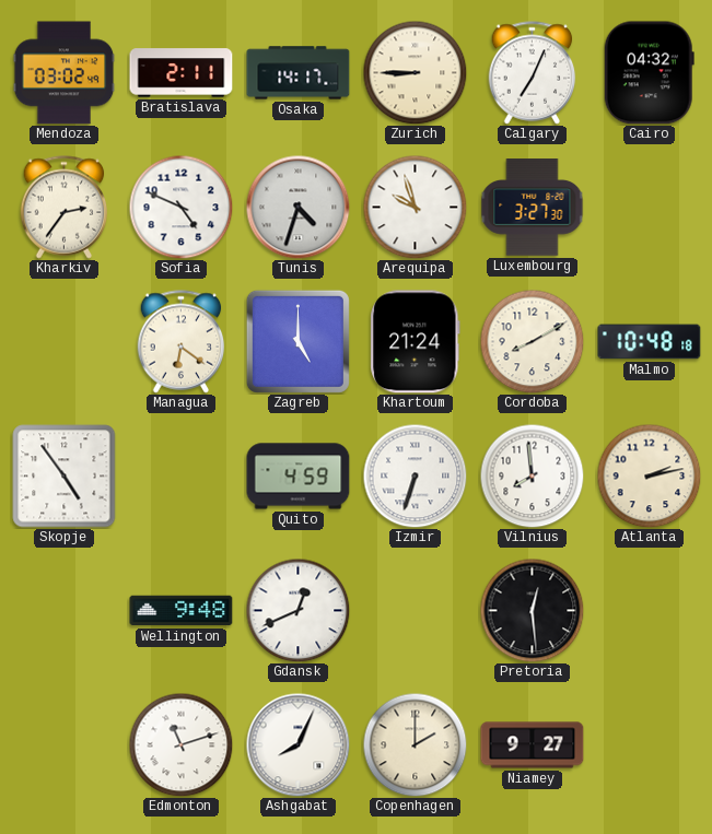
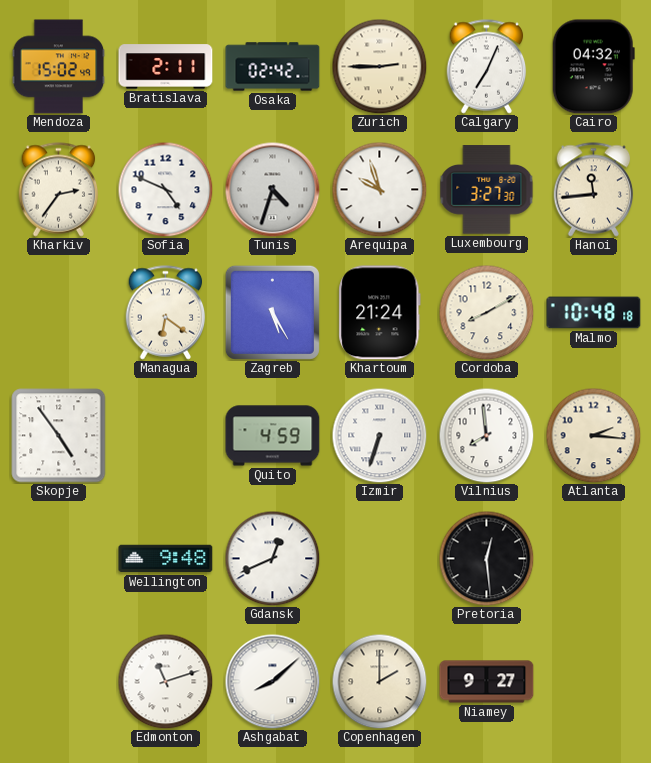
Mendoza: 03:02 -> 15:02
Osaka: 14:17 -> 02:42
Zurich: 8:45 -> 2:45
Hanoi: none -> 11:44
Zagreb: 5:00 -> 5:25
Atlanta: 2:13 -> 2:16
Ashgabat: 8:04 -> 8:08
